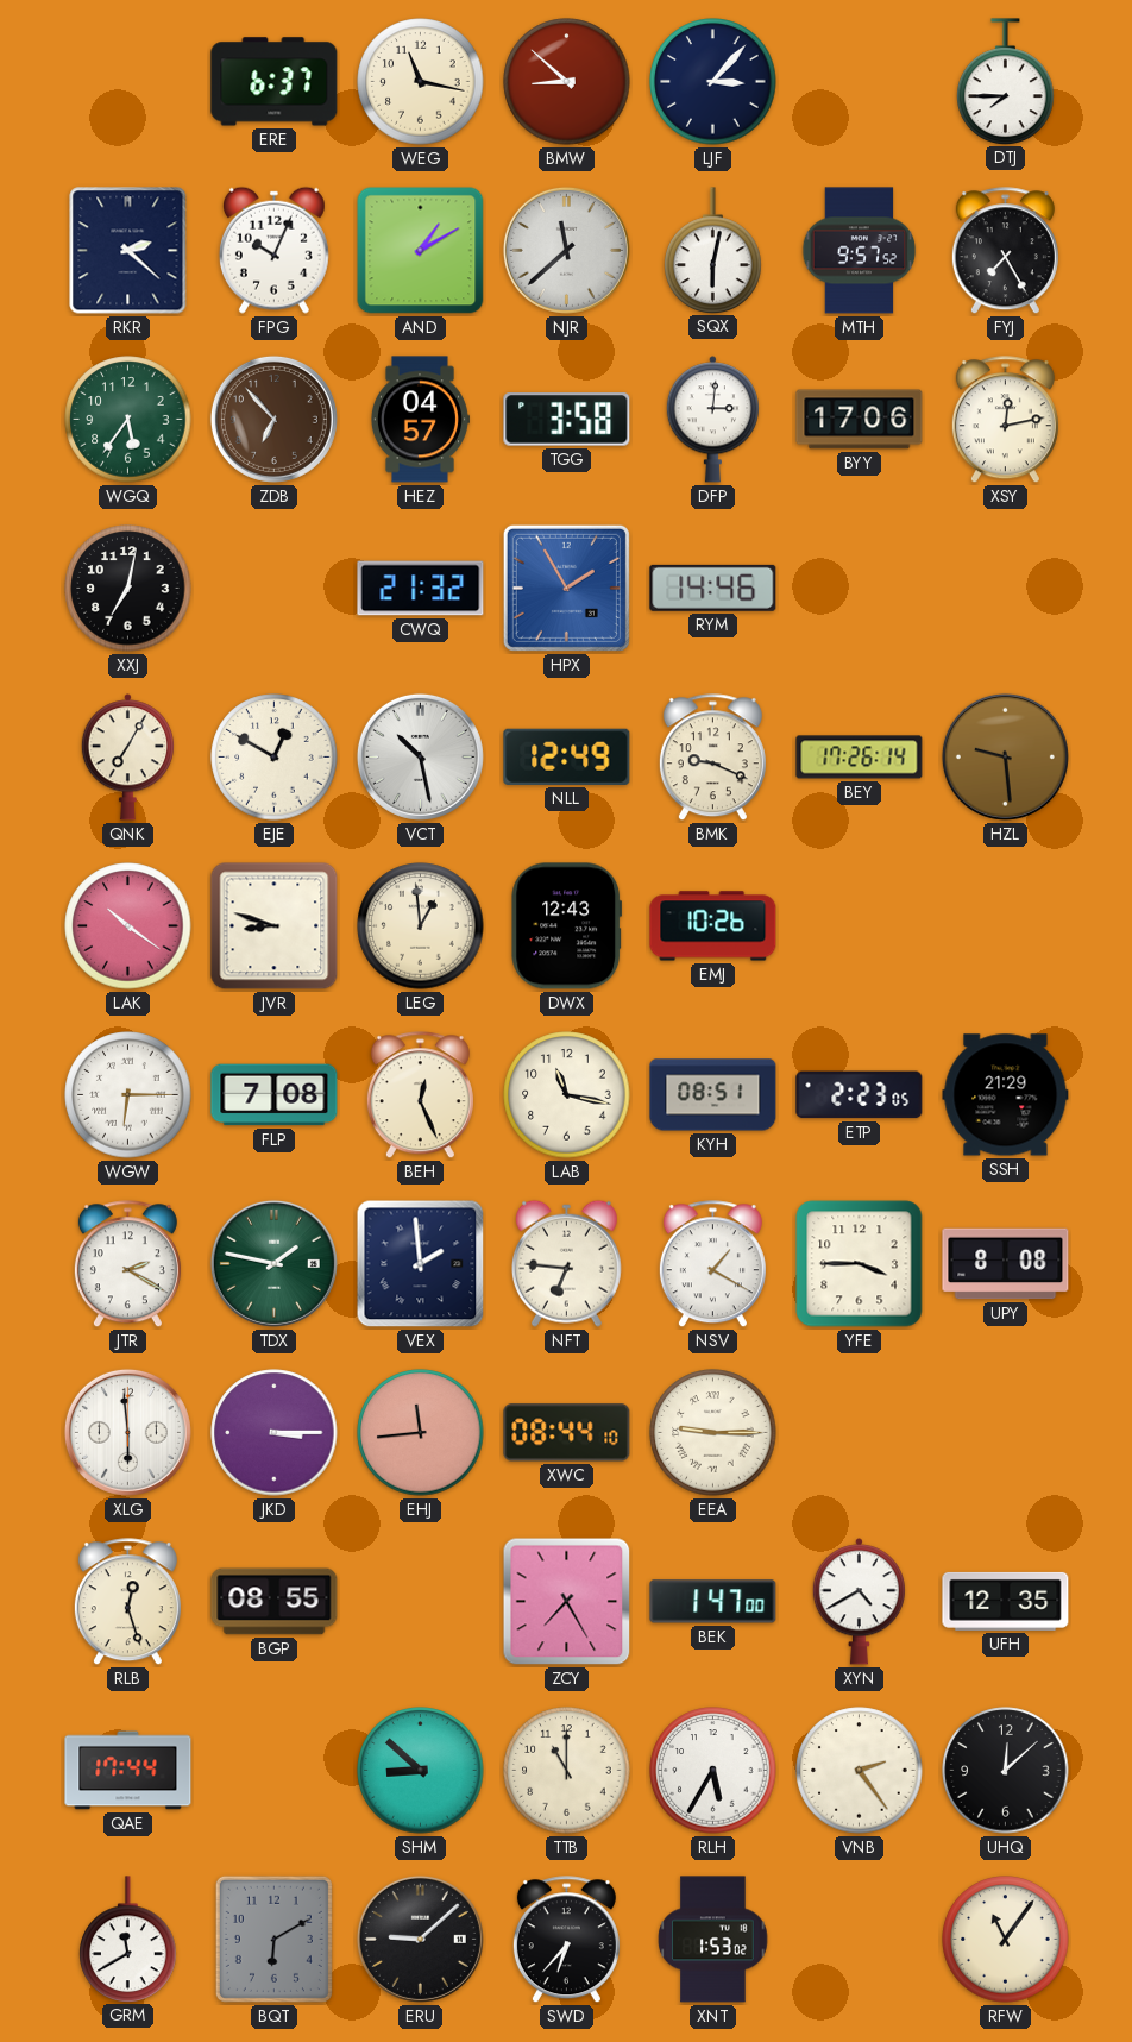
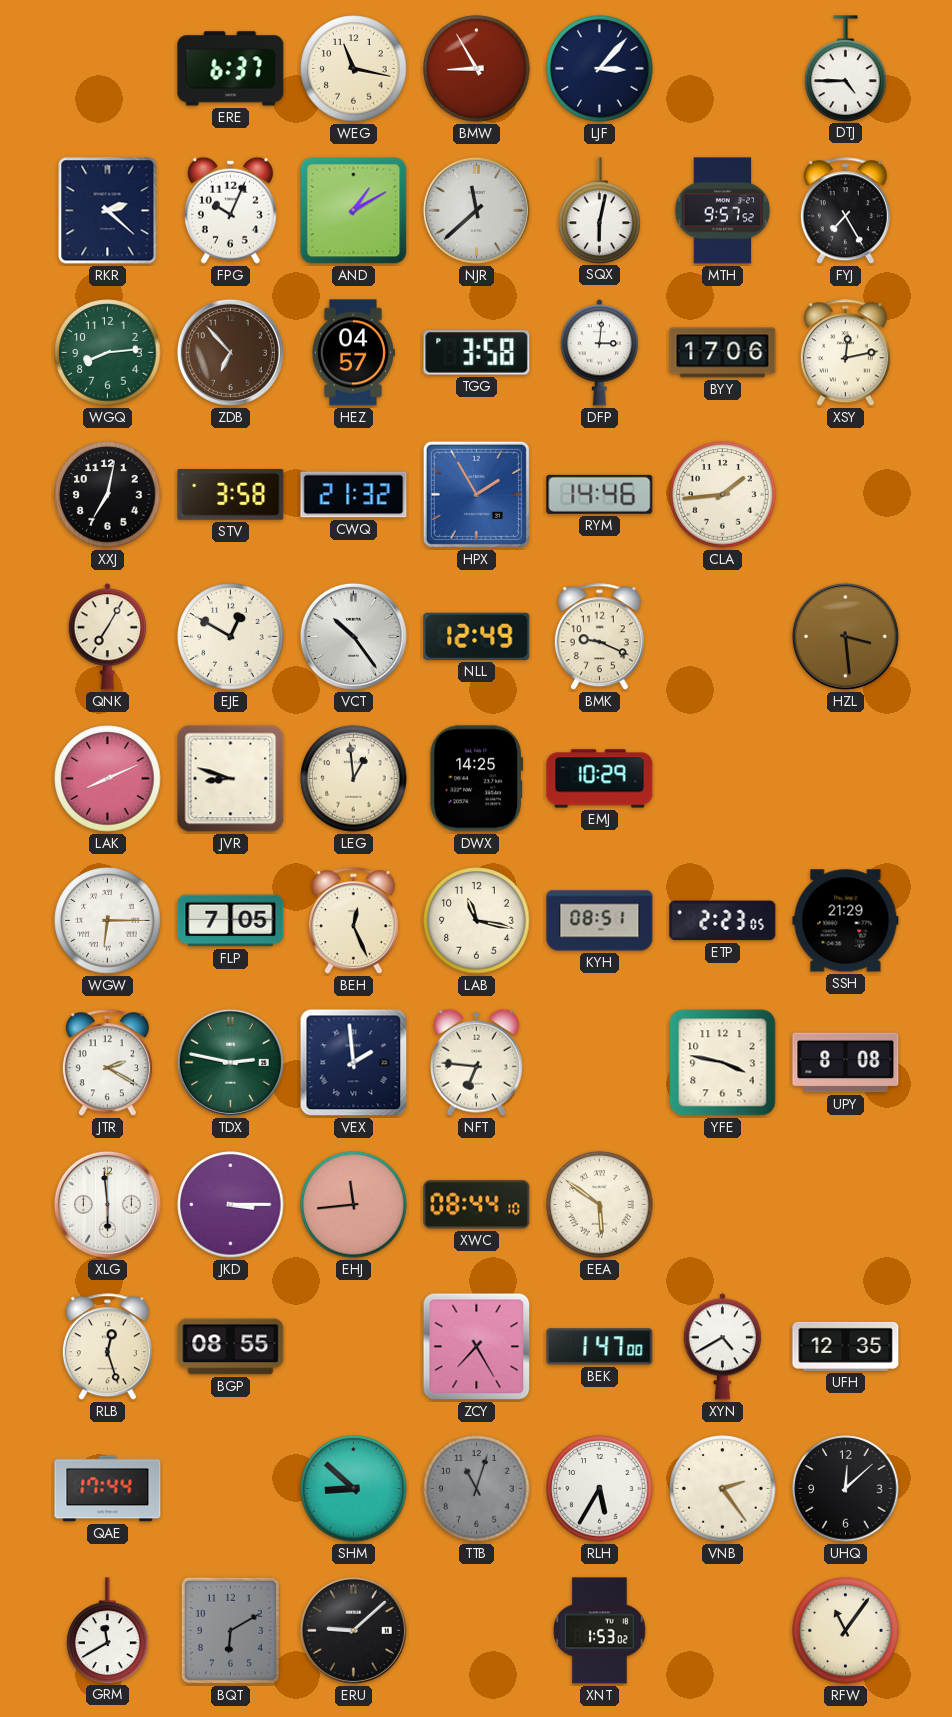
BMW: 8:52 -> 8:55
DTJ: 7:45 -> 4:45
WGQ: 5:36 -> 8:14
STV: none -> 3:58
CLA: none -> 1:44
VCT: 10:28 -> 10:24
BEY: 17:26 -> none
HZL: 9:29 -> 3:29
LAK: 10:21 -> 8:11
DWX: 12:43 -> 14:25
EMJ: 10:26 -> 10:29
FLP: 7:08 -> 7:05
TDX: 1:47 -> 2:47
NSV: 1:20 -> none
YFE: 3:45 -> 3:47
EEA: 9:15 -> 5:51
TTB: 11:00 -> 11:03
TTB dial: cream -> grey
SWD: 6:37 -> none
